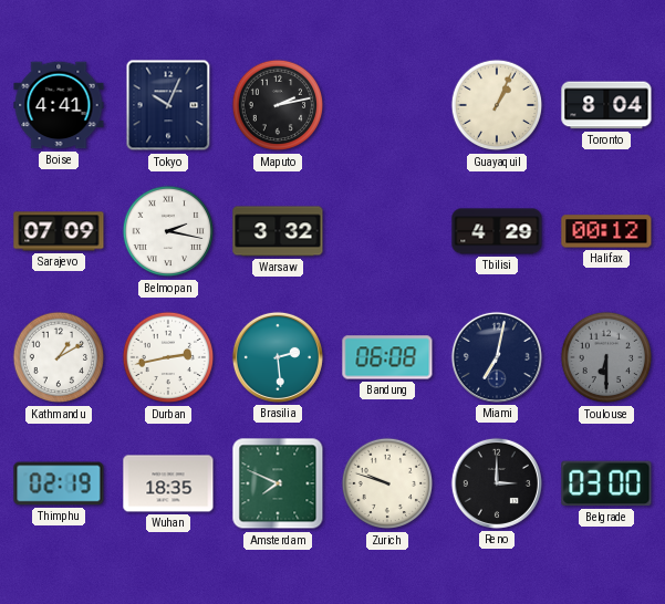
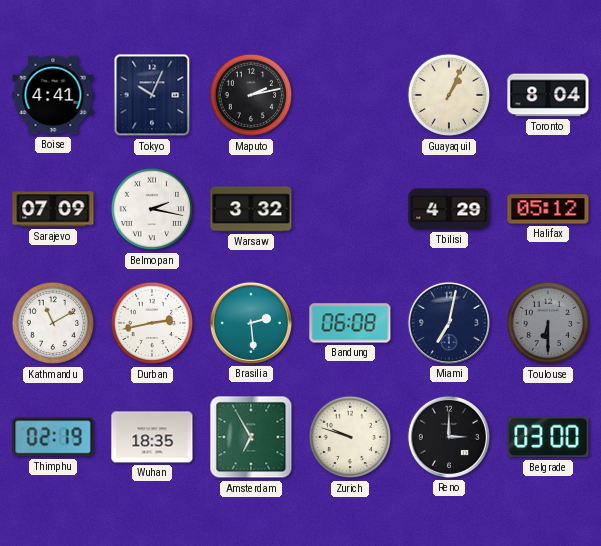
Halifax: 00:12 -> 05:12
Kathmandu: 1:10 -> 11:10
Amsterdam: 7:49 -> 6:55
